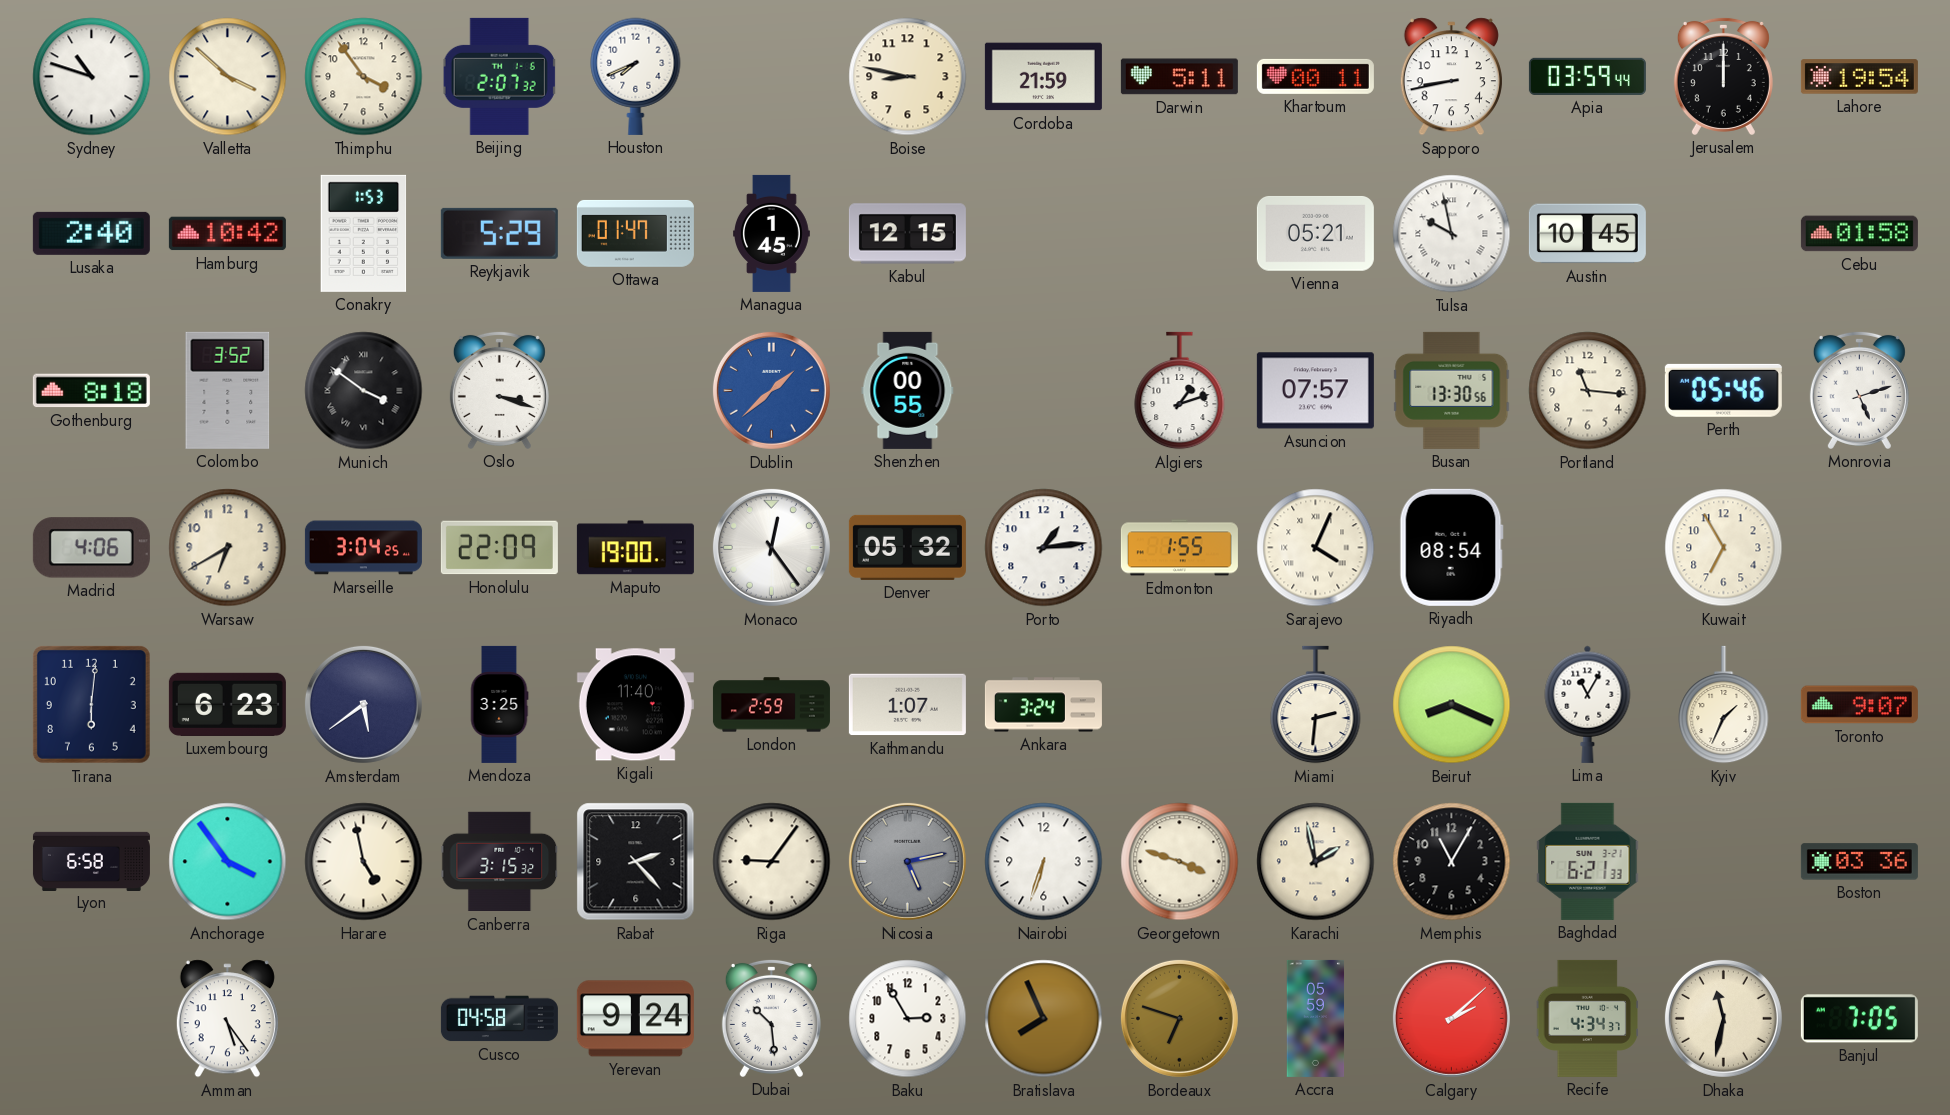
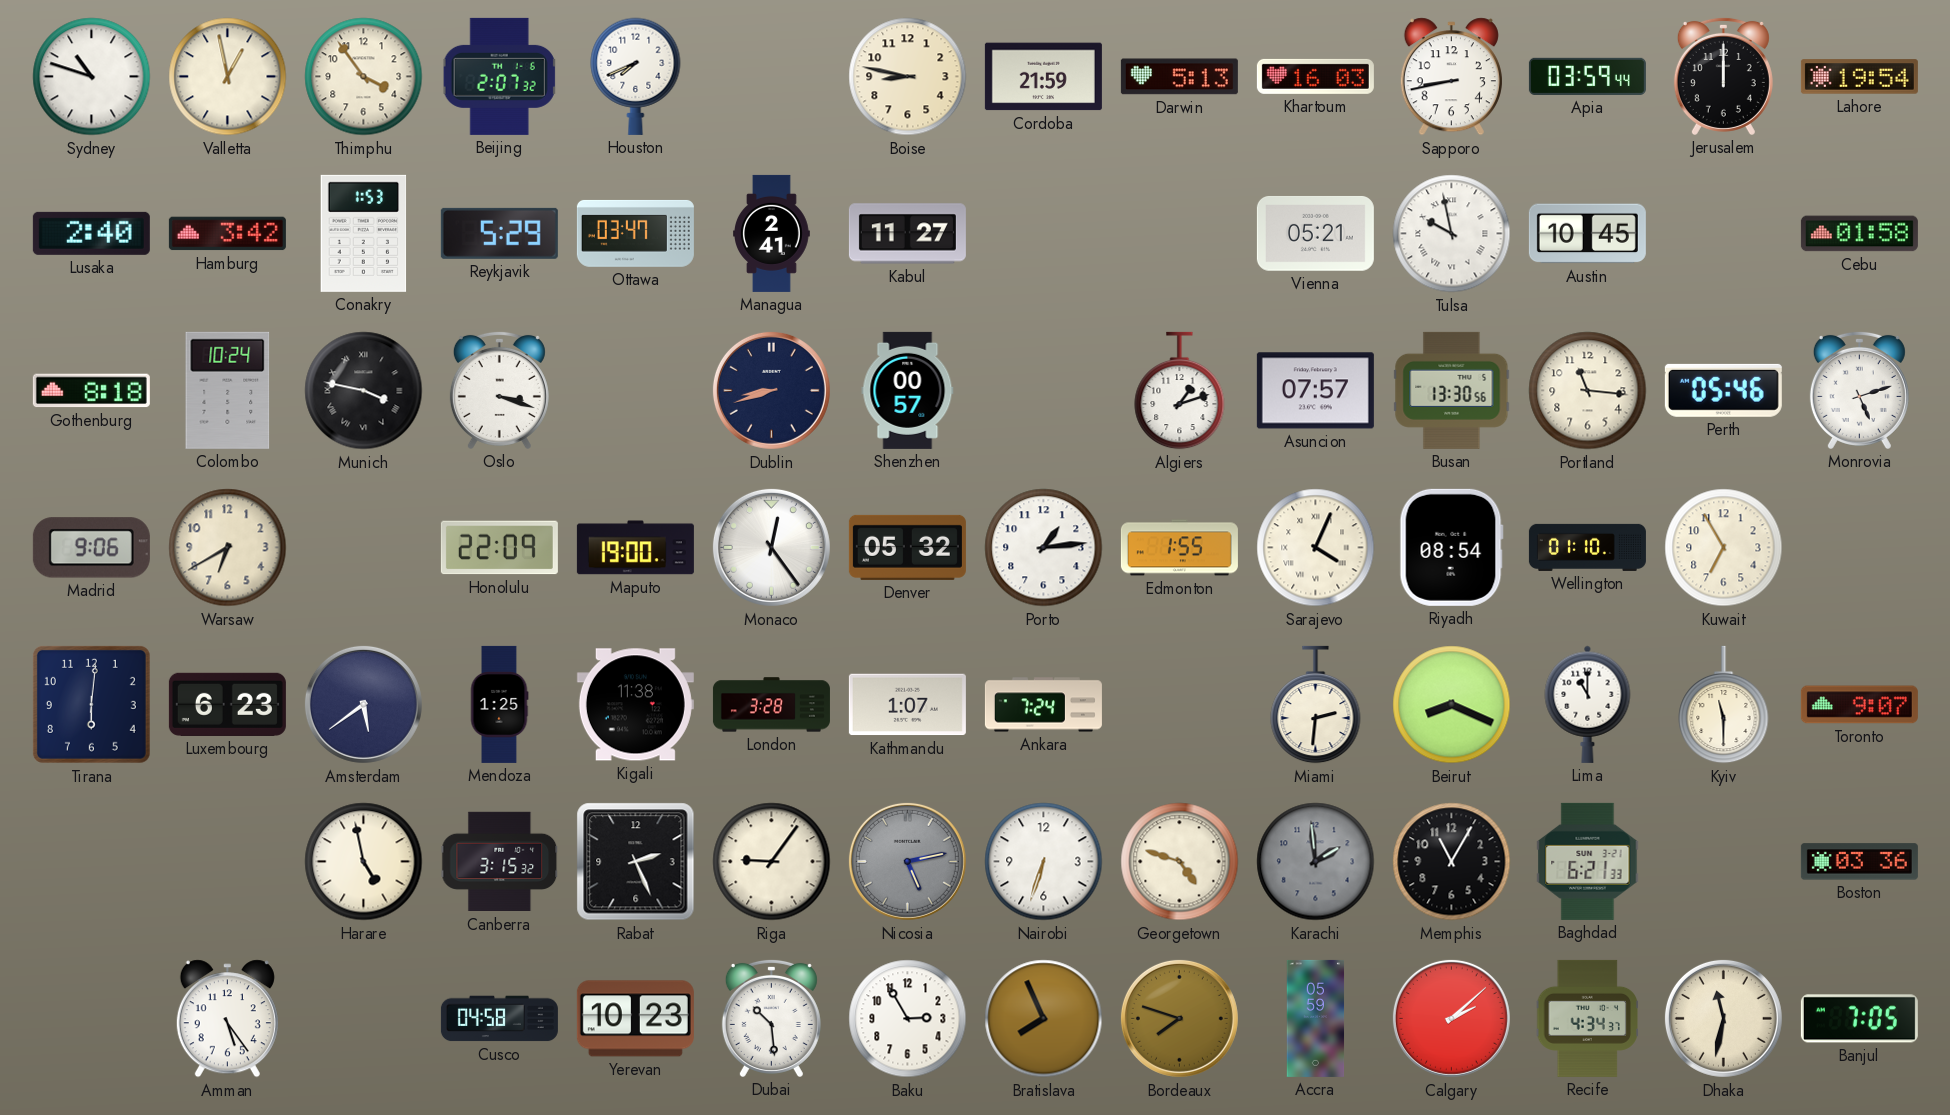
Valletta: 3:52 -> 12:58
Darwin: 5:11 -> 5:13
Khartoum: 00:11 -> 16:03
Hamburg: 10:42 -> 3:42
Ottawa: 01:47 -> 03:47
Managua: 1:45 -> 2:41
Kabul: 12:15 -> 11:27
Colombo: 3:52 -> 10:24
Munich: 3:51 -> 3:47
Dublin: 1:38 -> 8:42
Dublin dial: blue -> navy
Shenzhen: 00:55 -> 00:57
Madrid: 4:06 -> 9:06
Marseille: 3:04 -> none
Wellington: none -> 01:10
Mendoza: 3:25 -> 1:25
Kigali: 11:40 -> 11:38
London: 2:59 -> 3:28
Ankara: 3:24 -> 7:24
Lima: 11:05 -> 11:00
Kyiv: 1:34 -> 11:30
Lyon: 6:58 -> none
Anchorage: 3:54 -> none
Rabat: 2:23 -> 2:26
Georgetown: 3:48 -> 4:48
Karachi: 1:58 -> 1:59
Karachi dial: cream -> grey
Yerevan: 9:24 -> 10:23
Bordeaux: 6:48 -> 7:48
